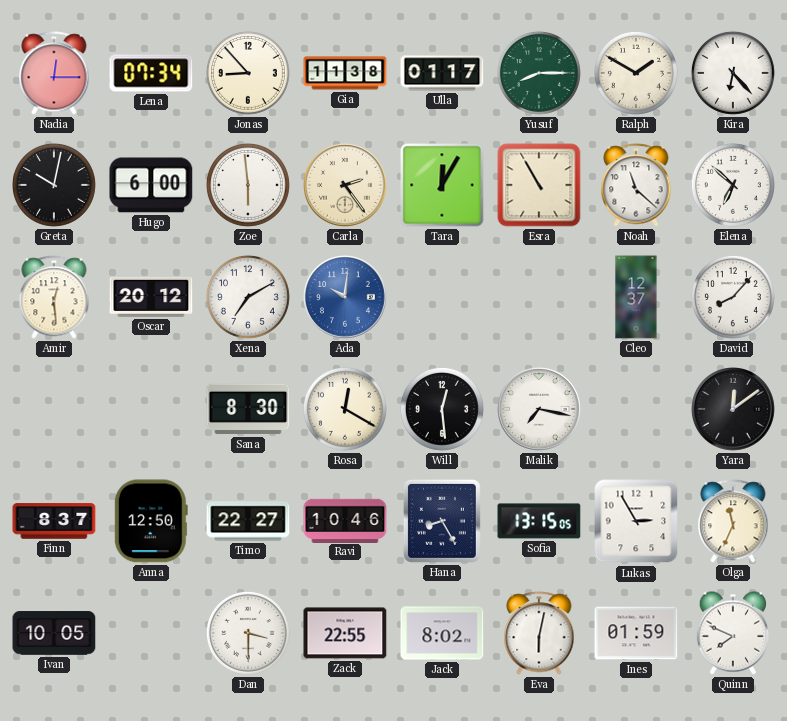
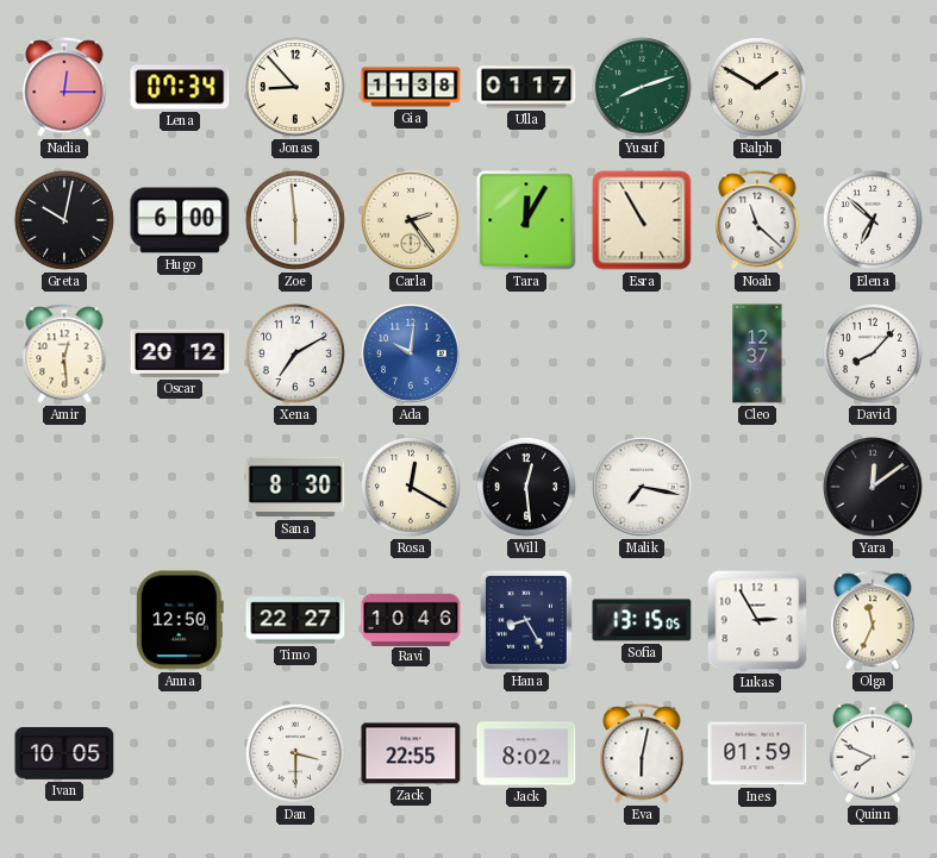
Yusuf: 8:15 -> 8:12
Kira: 6:23 -> none
Finn: 8:37 -> none
